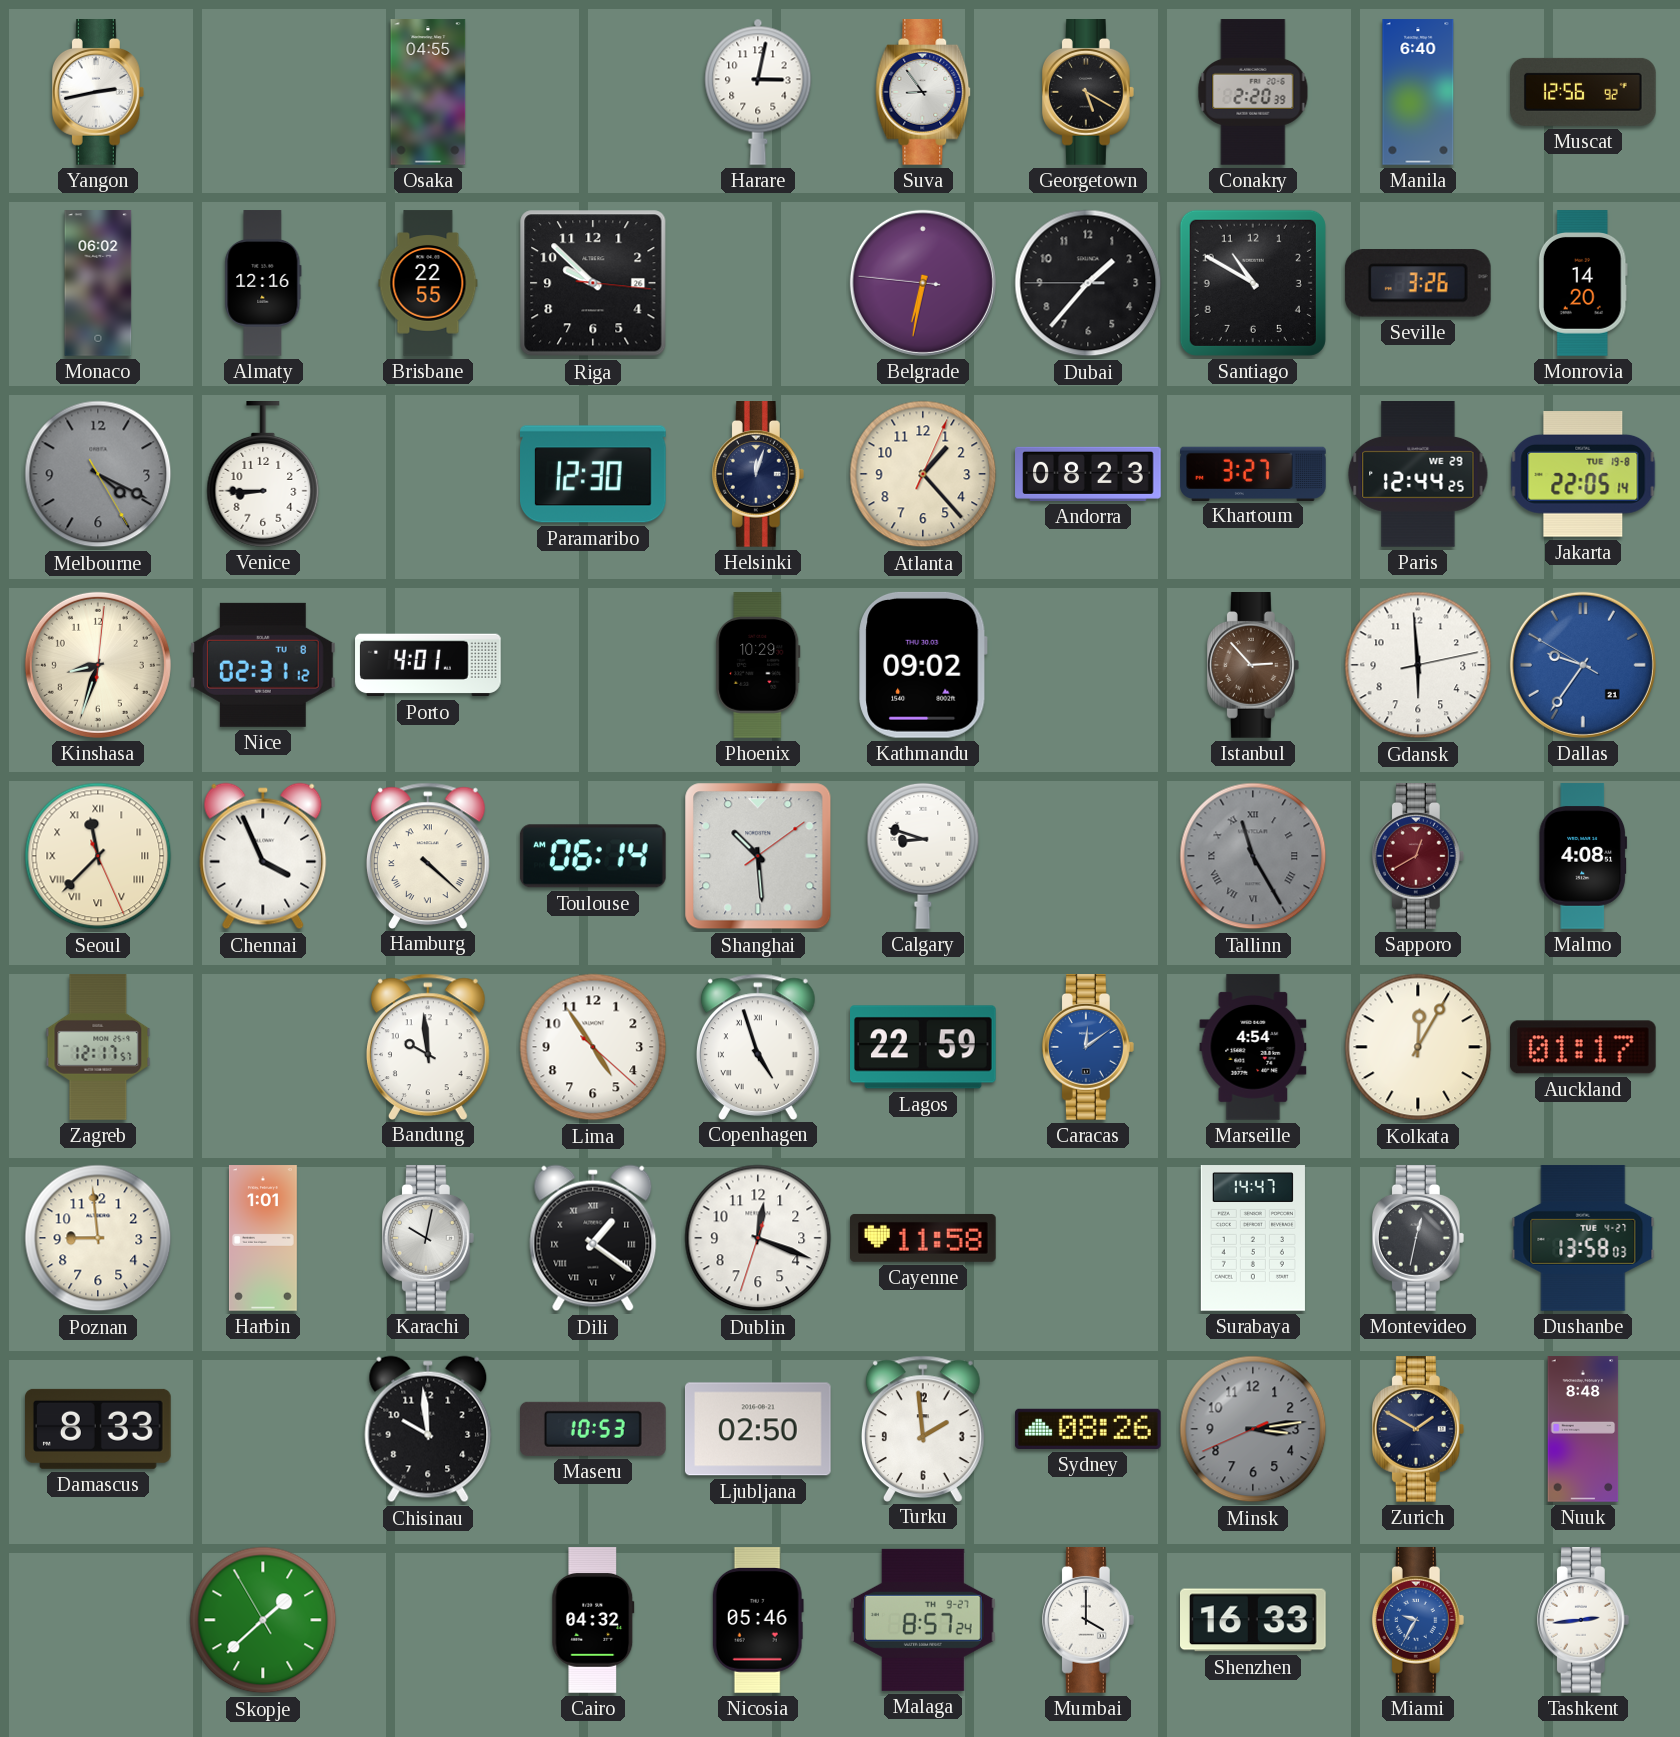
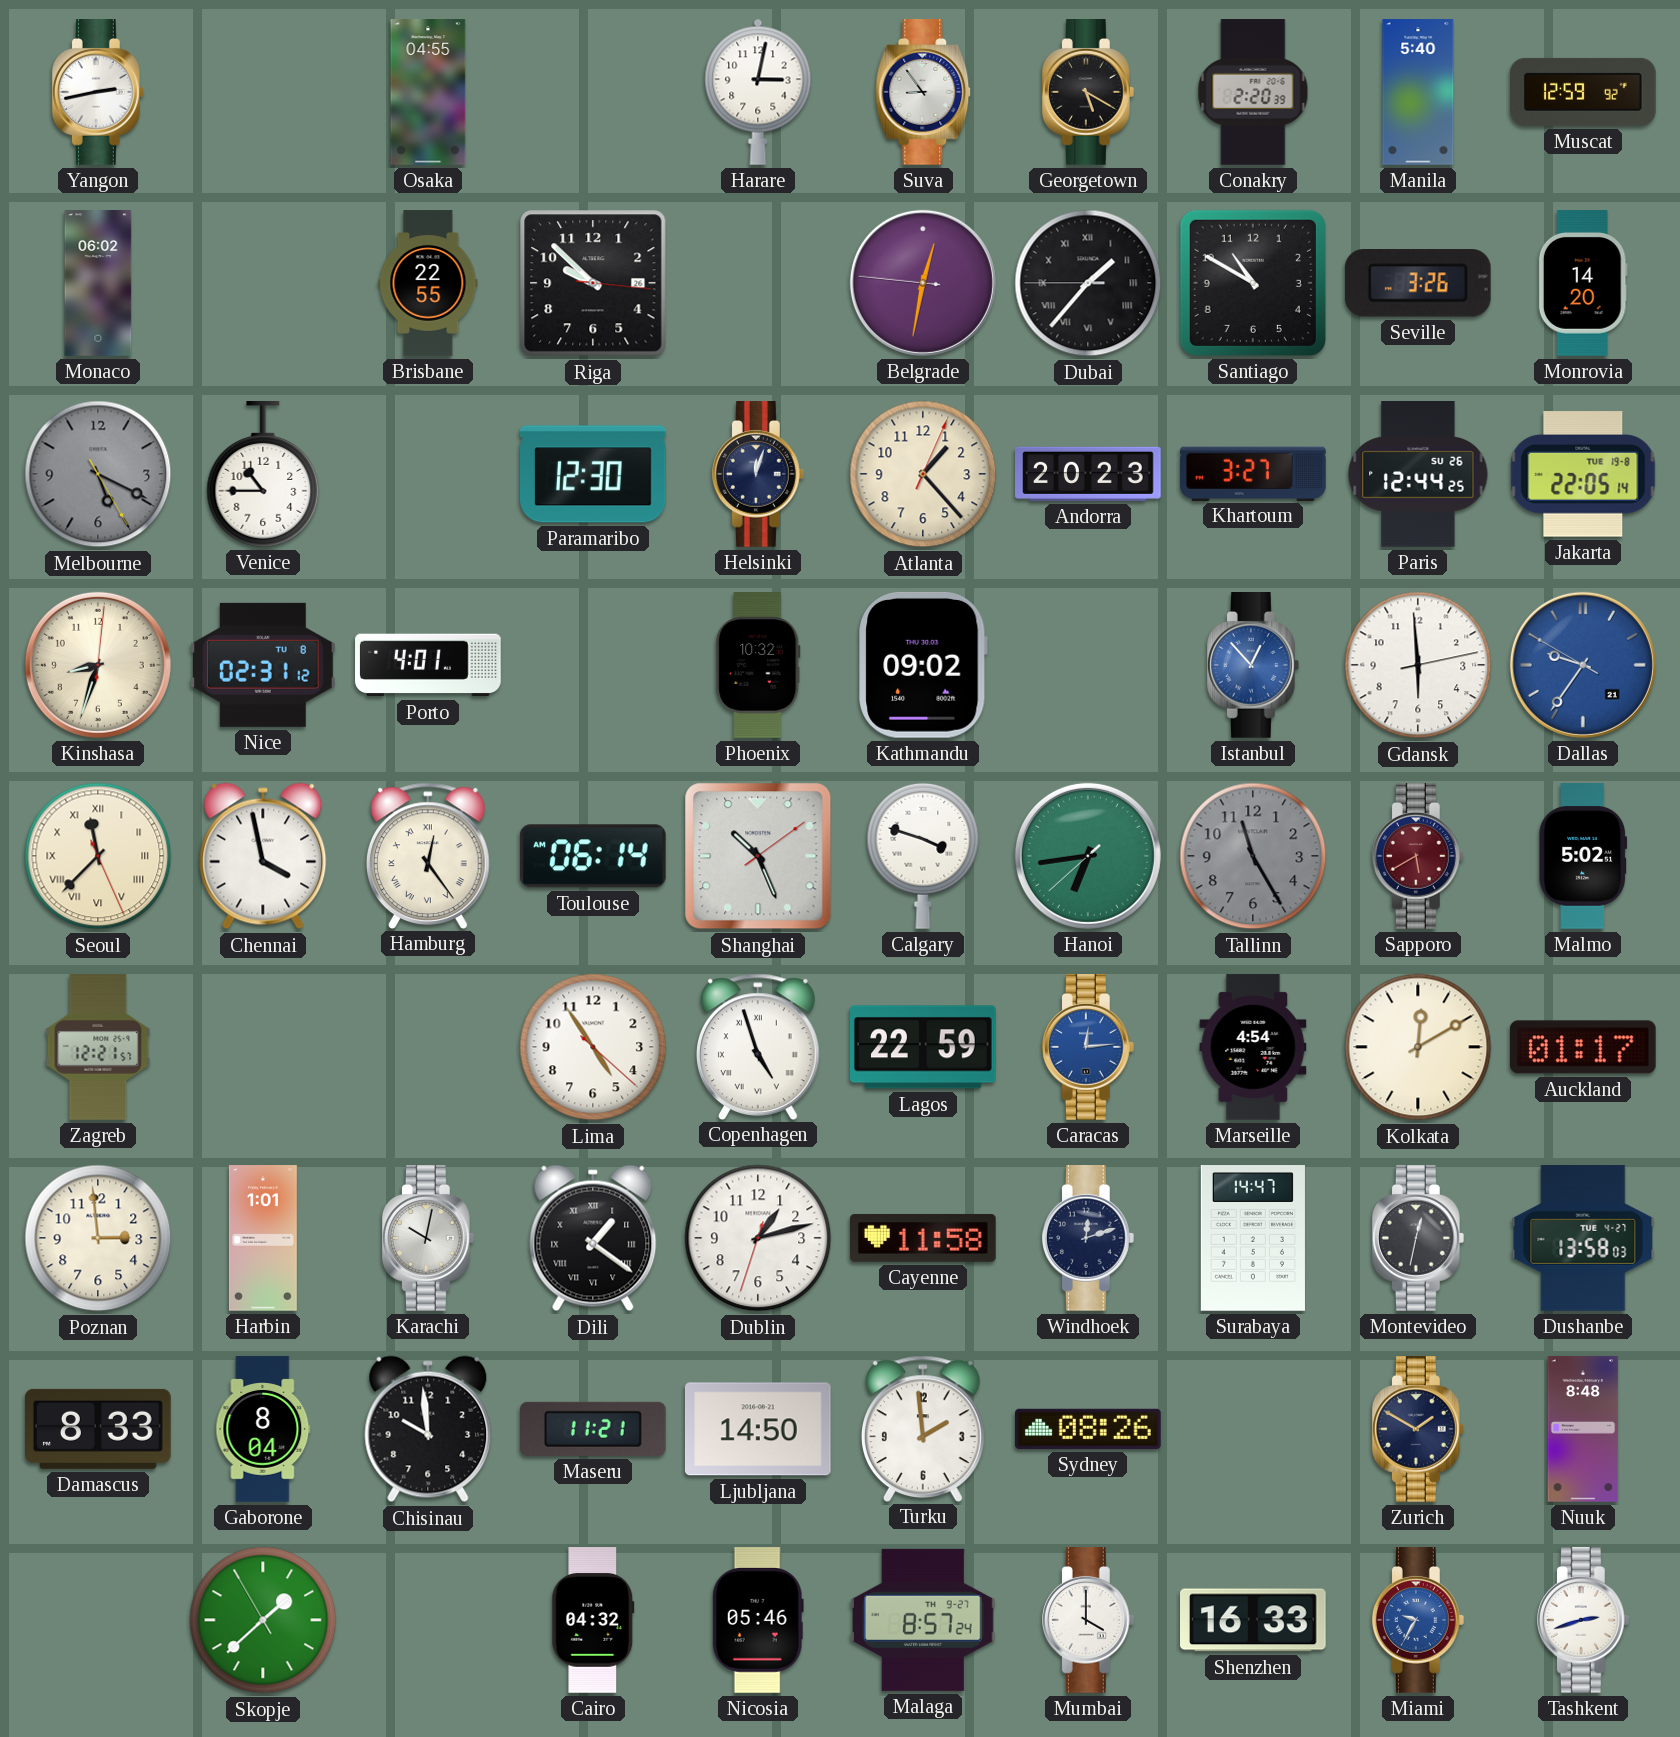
Manila: 6:40 -> 5:40
Muscat: 12:56 -> 12:59
Almaty: 12:16 -> none
Belgrade: 6:31 -> 12:31
Dubai numerals: Arabic -> Roman
Melbourne: 4:19 -> 5:19
Venice: 8:45 -> 10:45
Andorra: 08:23 -> 20:23
Paris date: WE 29 -> SU 26
Phoenix: 10:29 -> 10:32
Istanbul: 2:53 -> 12:53
Istanbul dial: brown -> blue
Chennai: 3:56 -> 3:58
Hamburg: 4:22 -> 12:24
Shanghai: 10:29 -> 10:26
Calgary: 8:48 -> 3:48
Hanoi: none -> 6:43
Tallinn numerals: Roman -> Arabic
Sapporo: 12:40 -> 5:40
Malmo: 4:08 -> 5:02
Zagreb: 12:17 -> 12:21
Bandung: 9:59 -> none
Caracas: 12:09 -> 12:14
Kolkata: 12:05 -> 12:10
Poznan: 8:59 -> 2:59
Dublin: 12:18 -> 1:12
Windhoek: none -> 12:12
Gaborone: none -> 8:04
Maseru: 10:53 -> 11:21
Ljubljana: 02:50 -> 14:50
Minsk: 3:13 -> none
Tashkent: 2:44 -> 2:42
